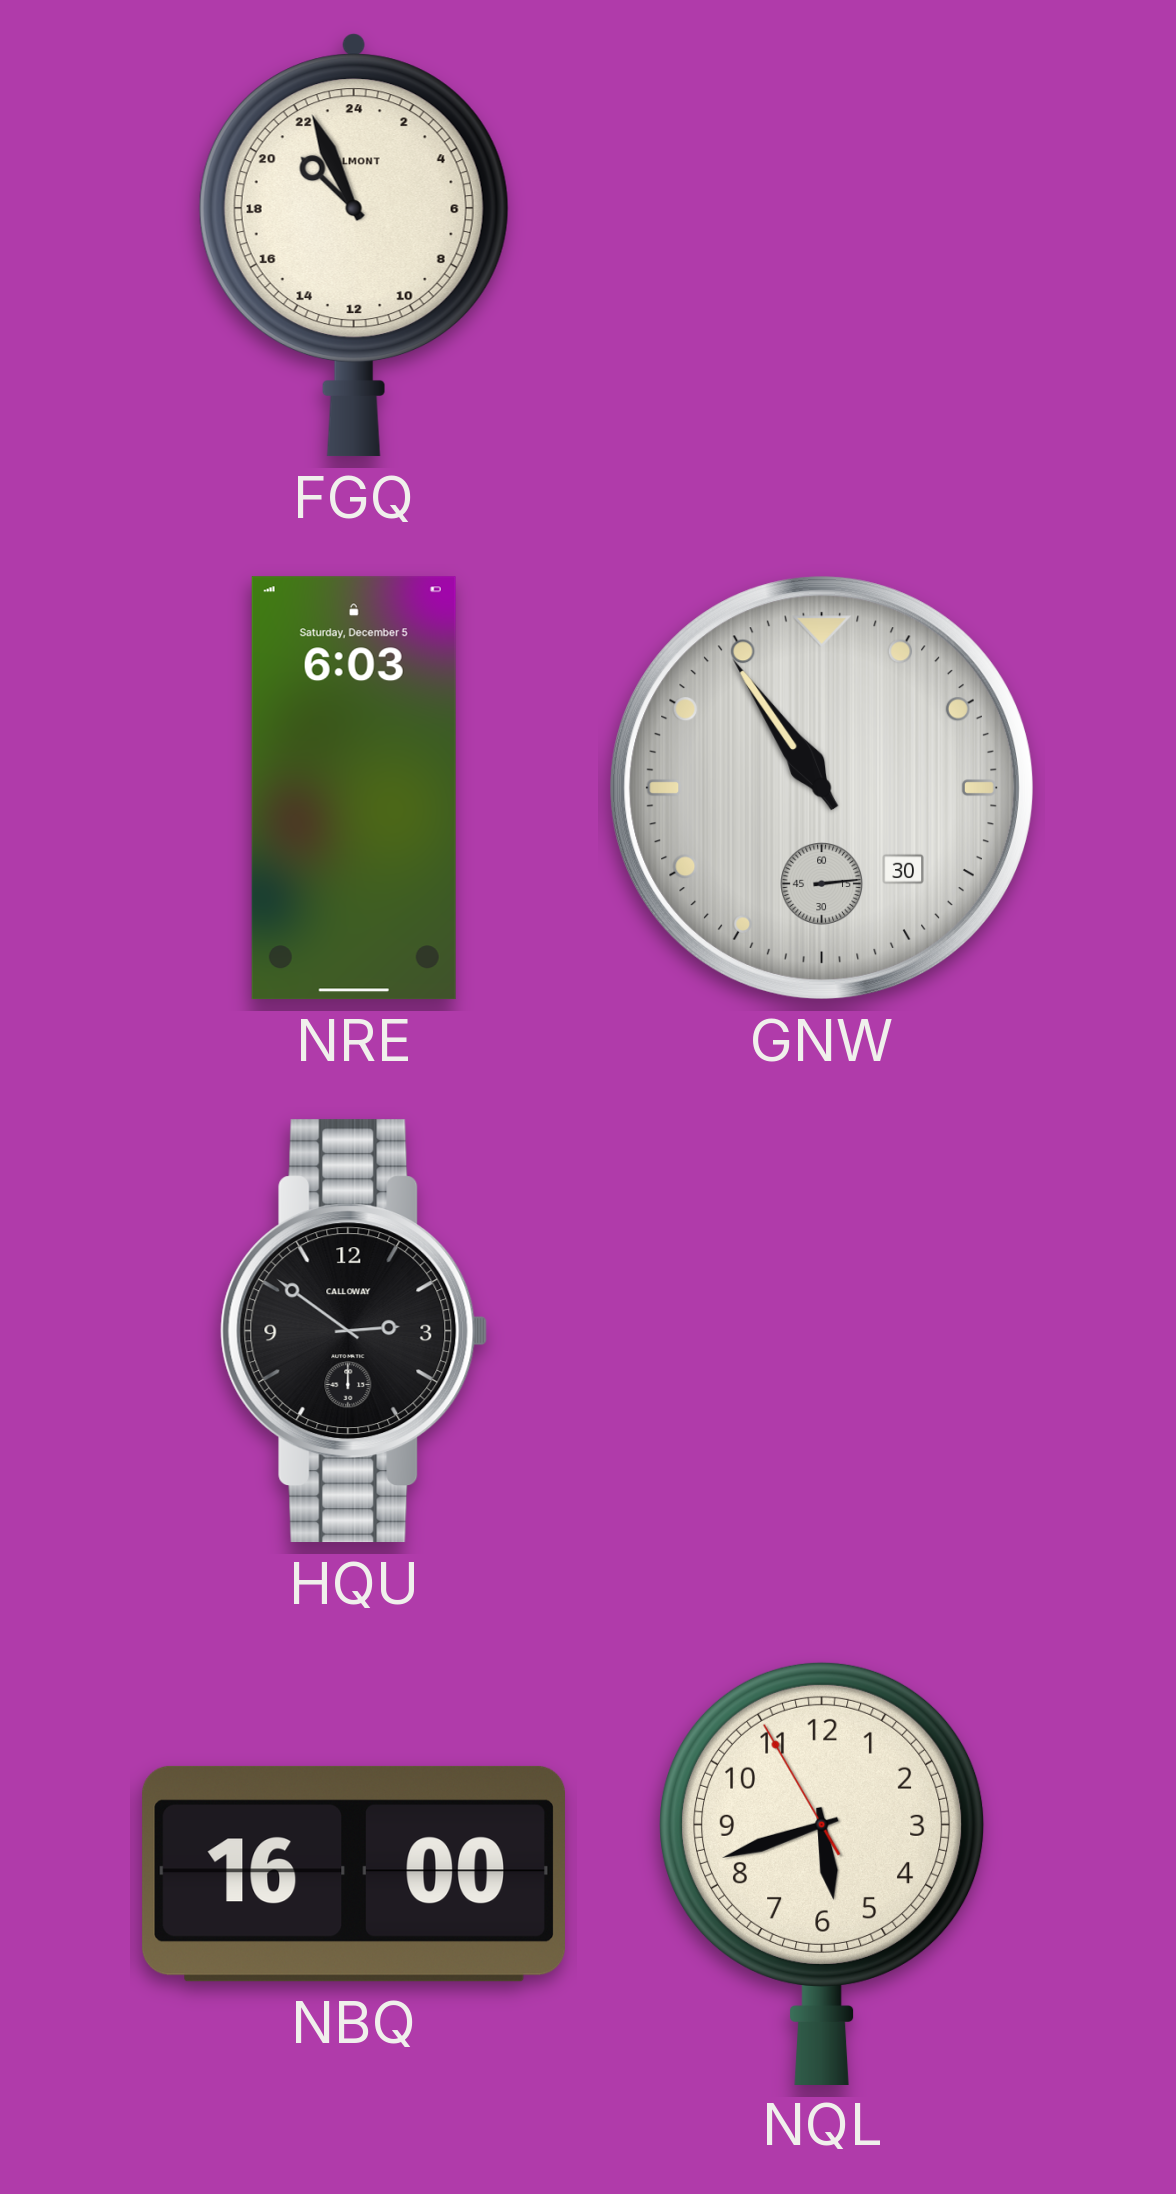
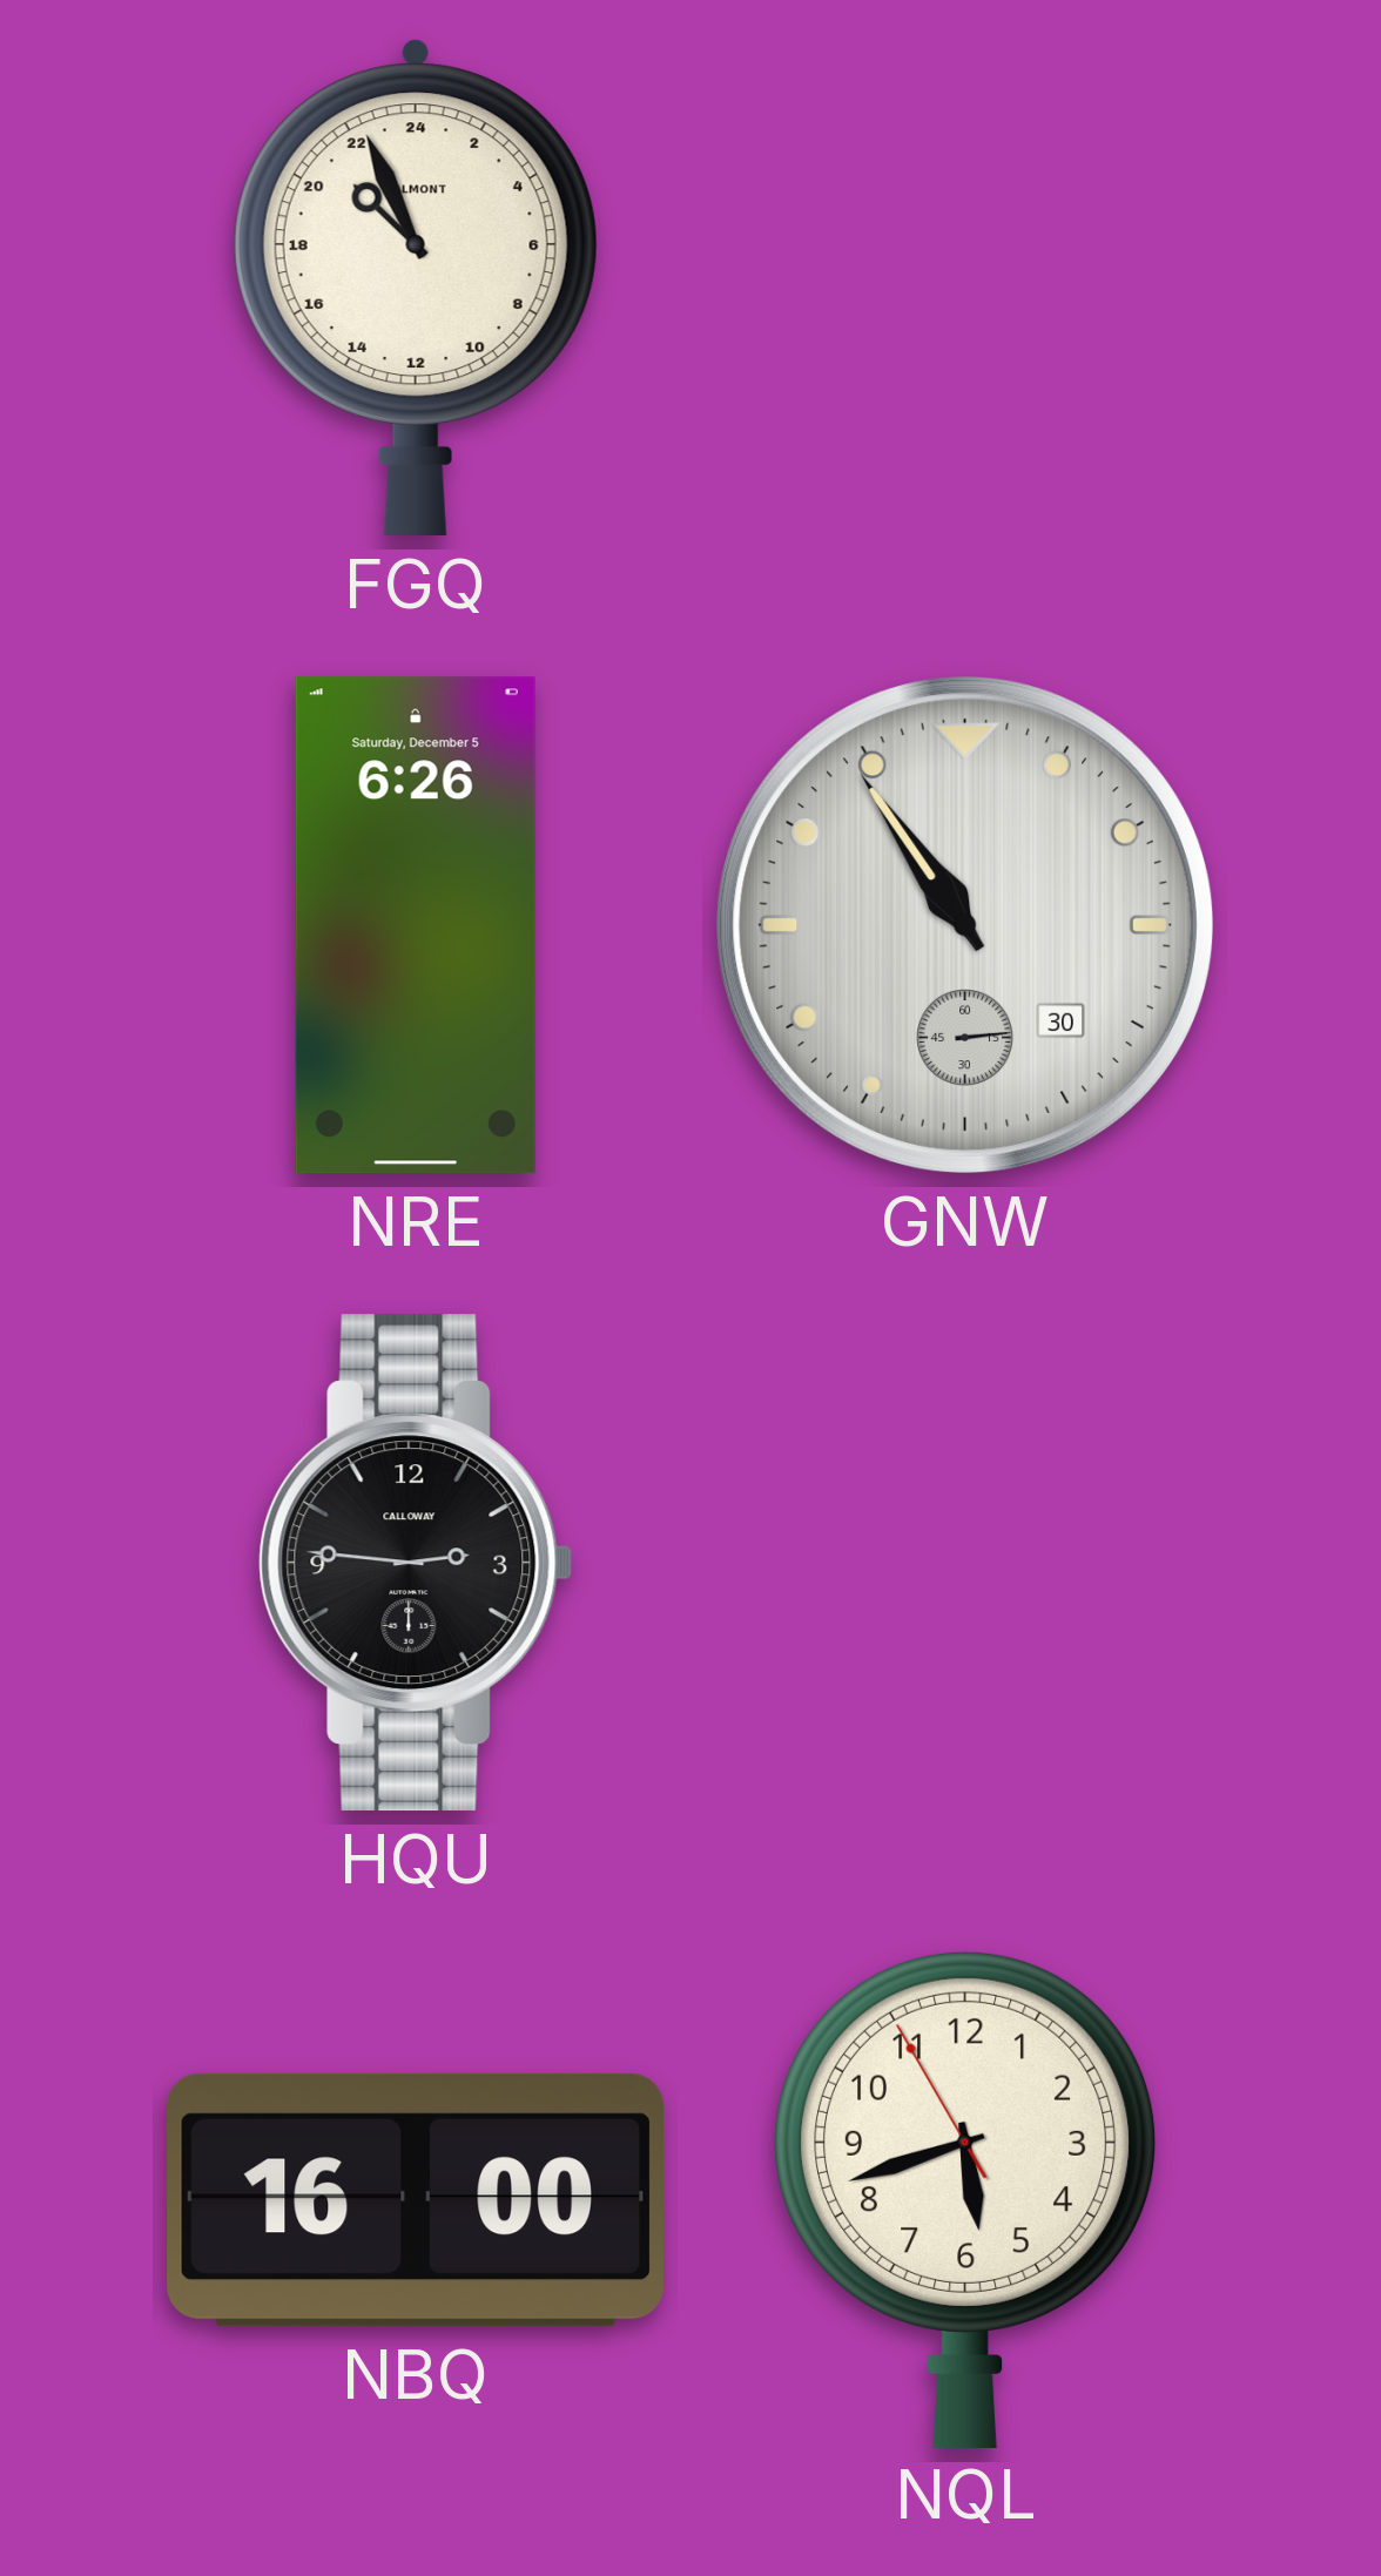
NRE: 6:03 -> 6:26
HQU: 2:51 -> 2:46
